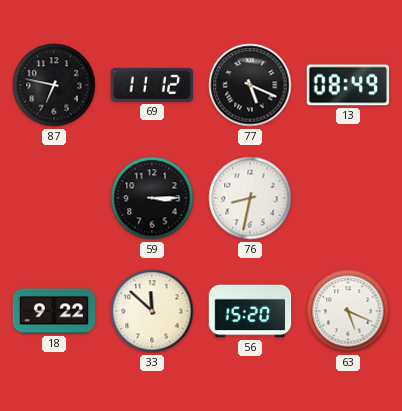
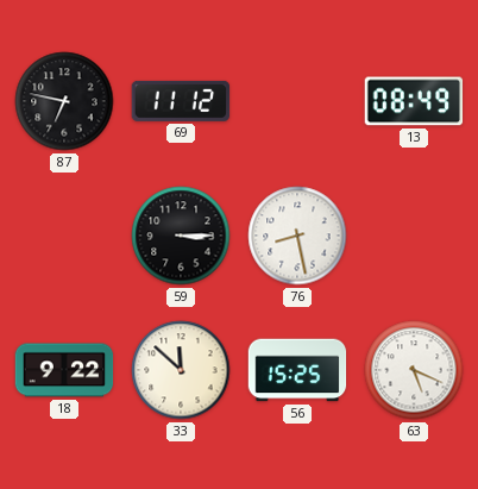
77: 5:19 -> none
76: 8:32 -> 8:28
56: 15:20 -> 15:25
